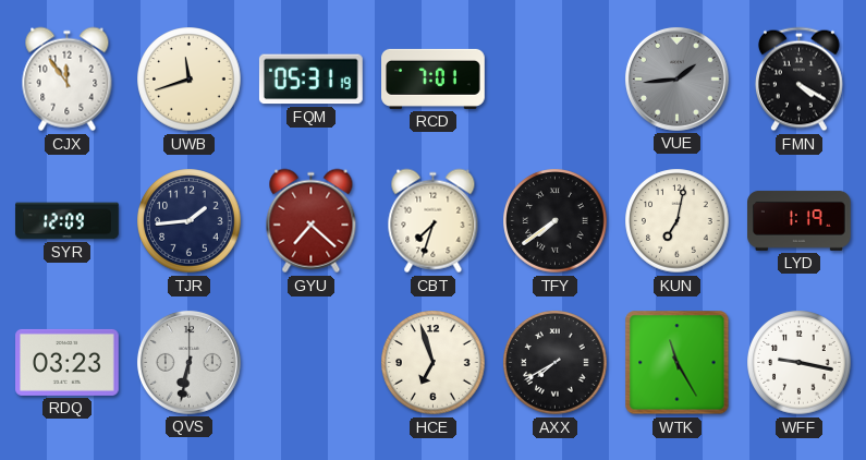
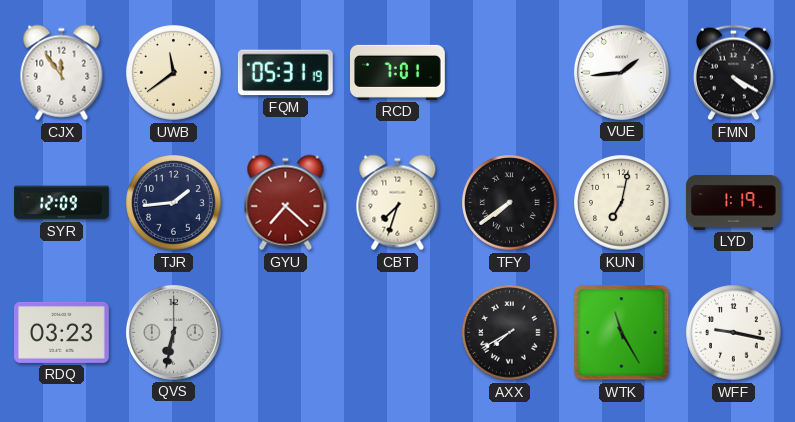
UWB: 11:42 -> 11:39
VUE dial: grey -> white
HCE: 6:57 -> none
